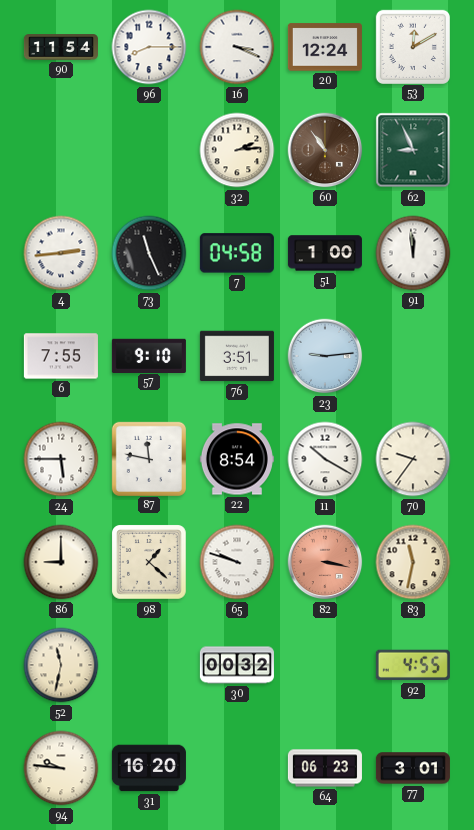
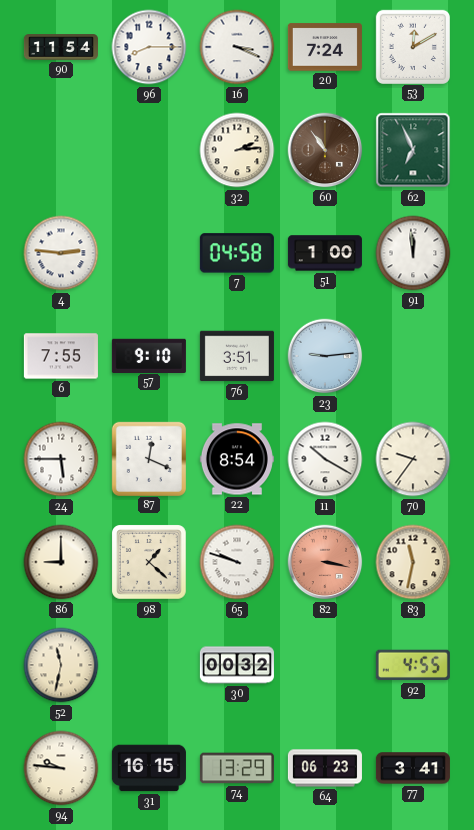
20: 12:24 -> 7:24
62: 8:56 -> 6:56
4: 2:44 -> 2:46
73: 11:26 -> none
87: 11:47 -> 12:19
31: 16:20 -> 16:15
74: none -> 13:29
77: 3:01 -> 3:41
